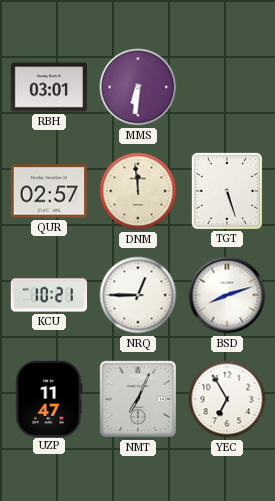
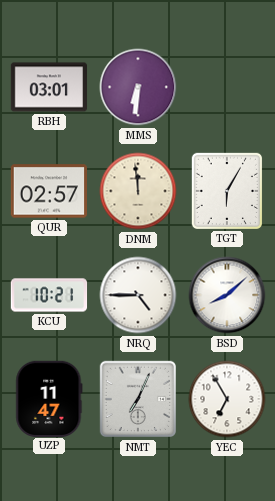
TGT: 5:27 -> 6:05
NRQ: 12:45 -> 4:45
BSD: 8:12 -> 8:08
